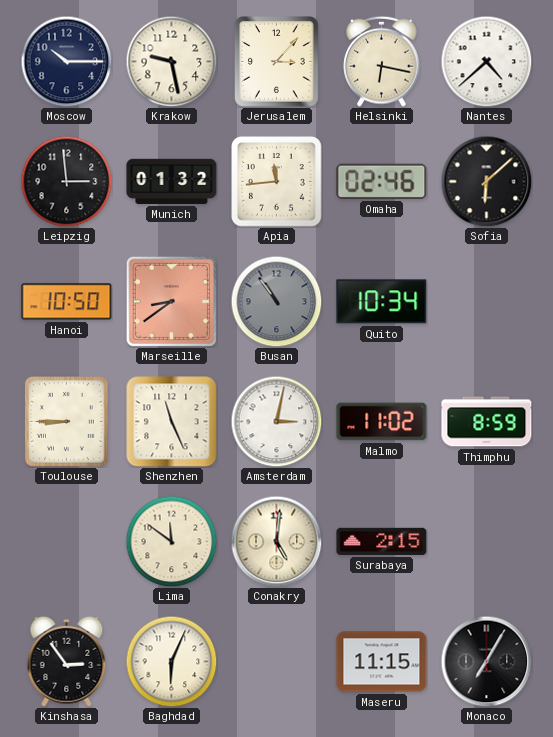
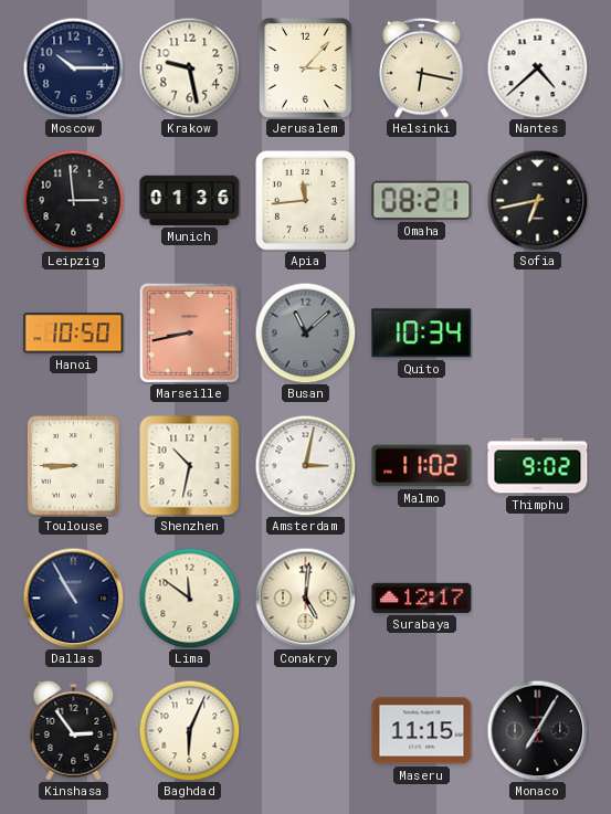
Munich: 01:32 -> 01:36
Omaha: 02:46 -> 08:21
Sofia: 6:08 -> 6:43
Marseille: 8:39 -> 8:43
Busan: 10:54 -> 11:08
Shenzhen: 11:26 -> 10:32
Thimphu: 8:59 -> 9:02
Dallas: none -> 10:55
Surabaya: 2:15 -> 12:17
